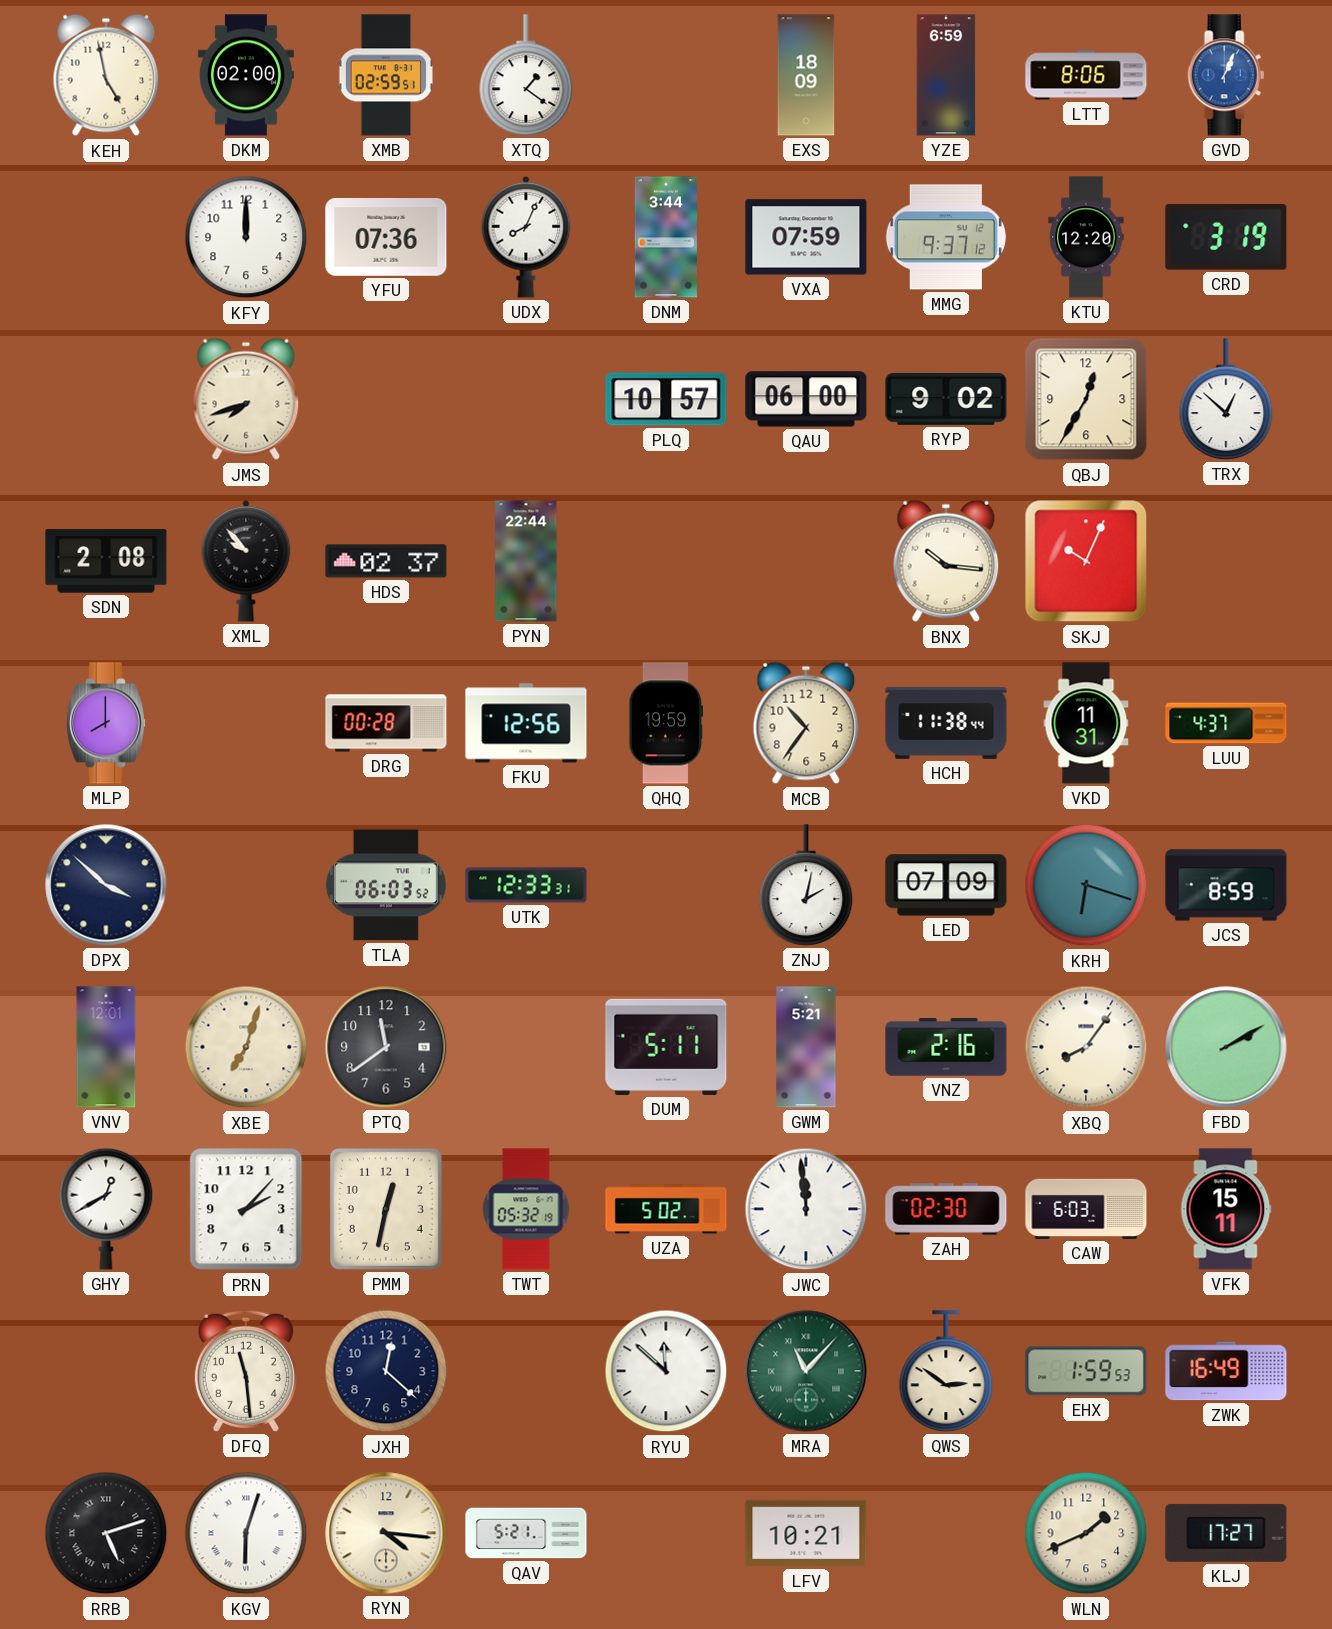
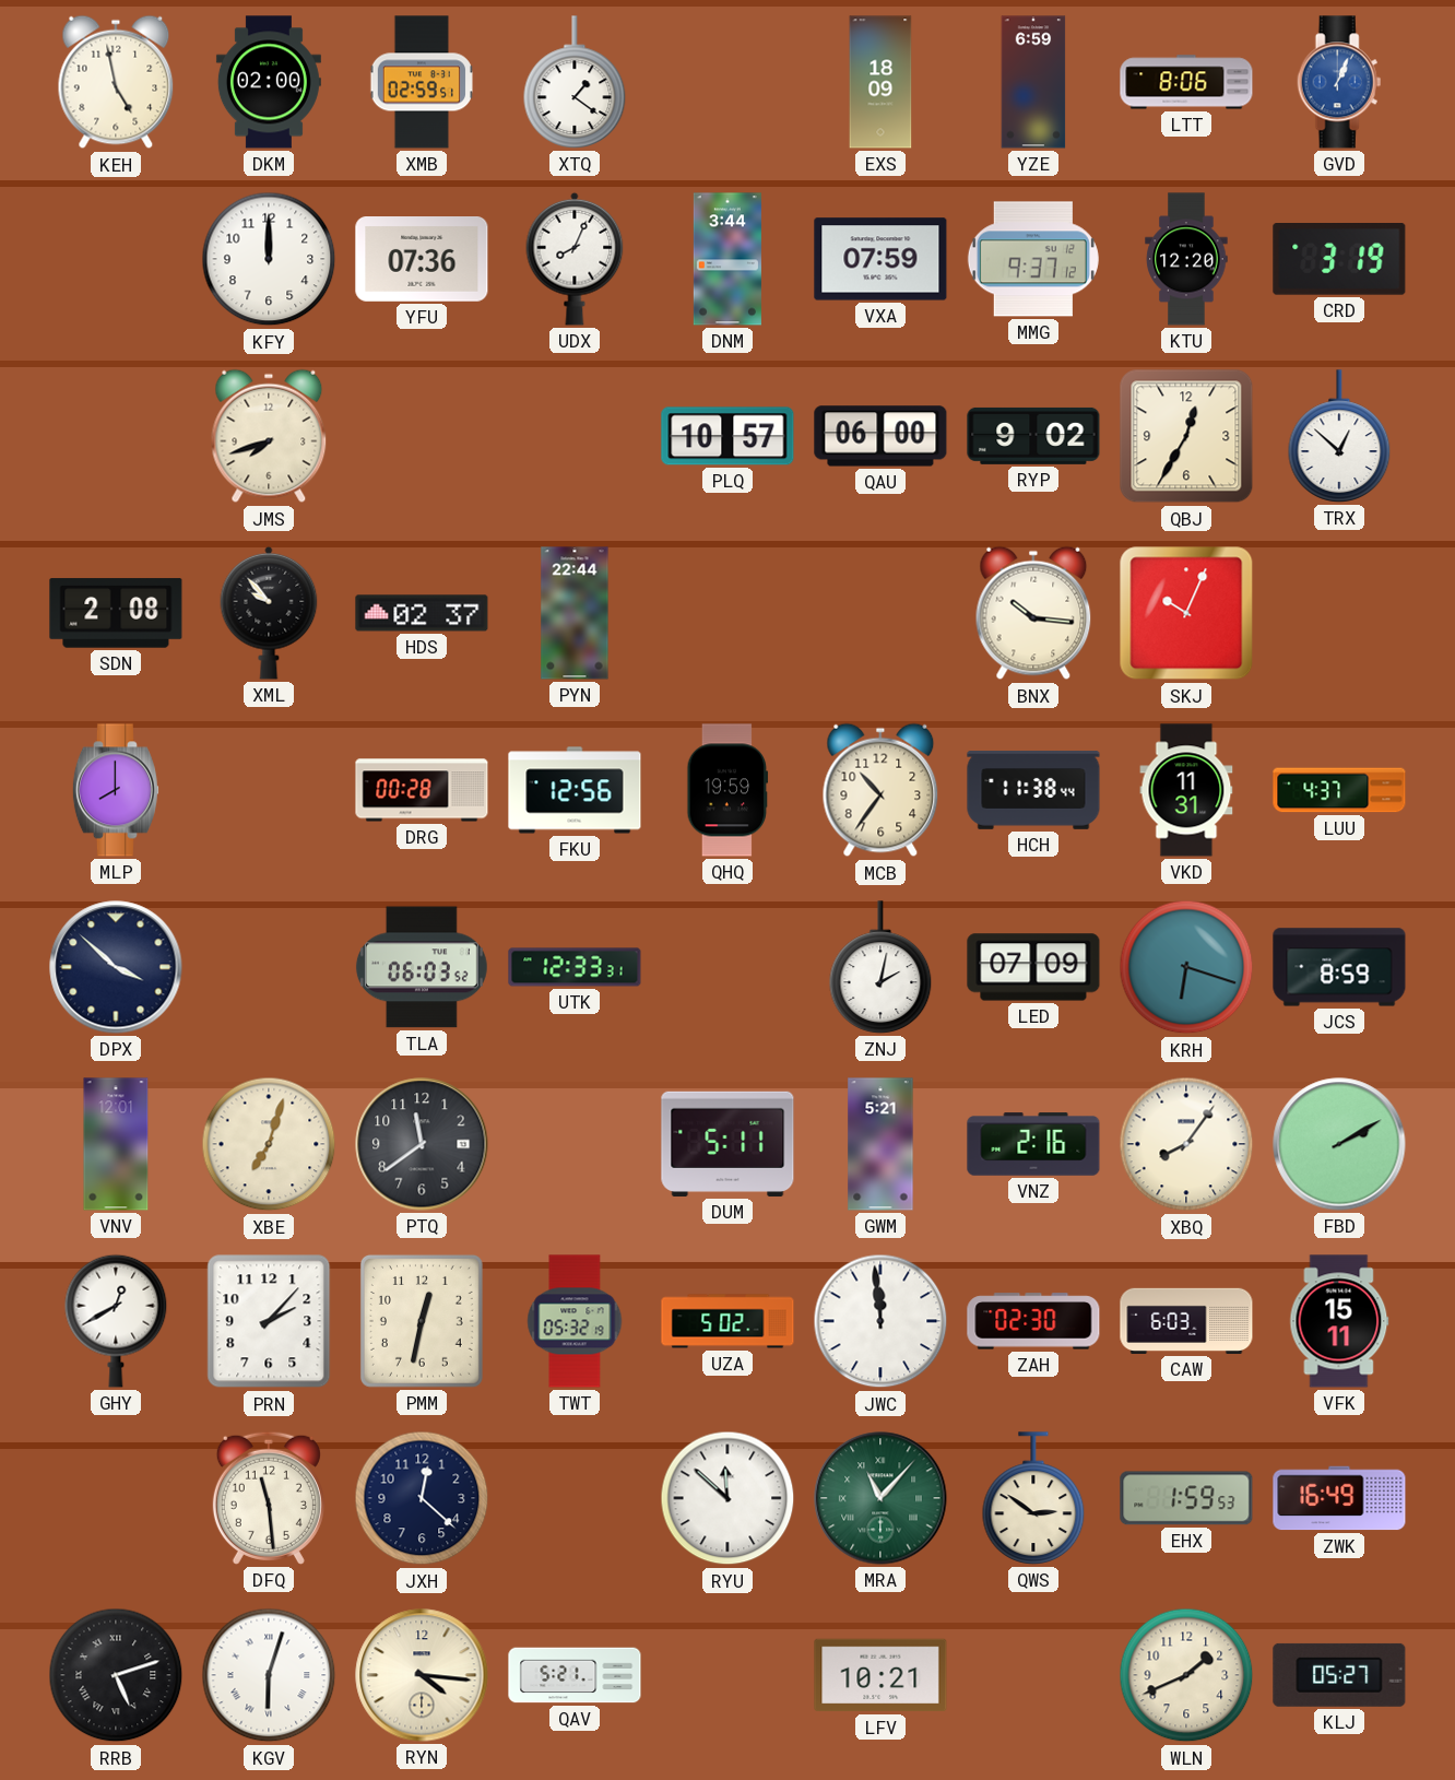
KLJ: 17:27 -> 05:27
